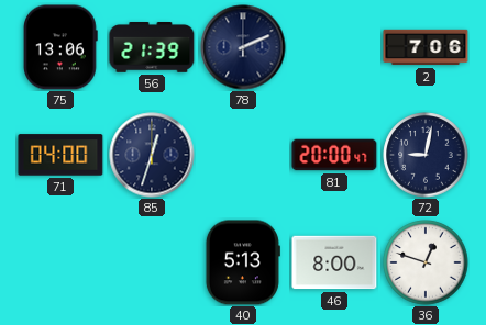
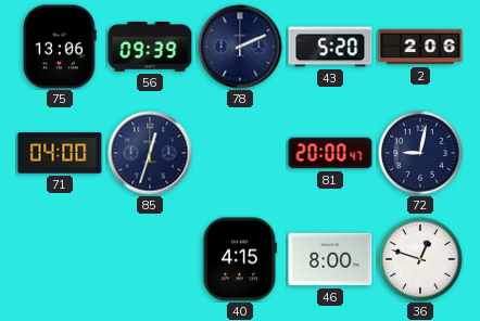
56: 21:39 -> 09:39
43: none -> 5:20
2: 7:06 -> 2:06
40: 5:13 -> 4:15
